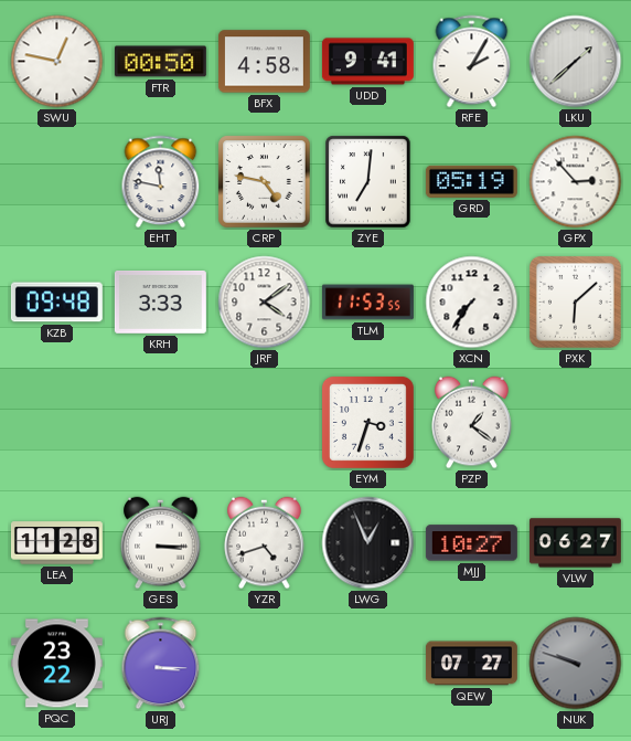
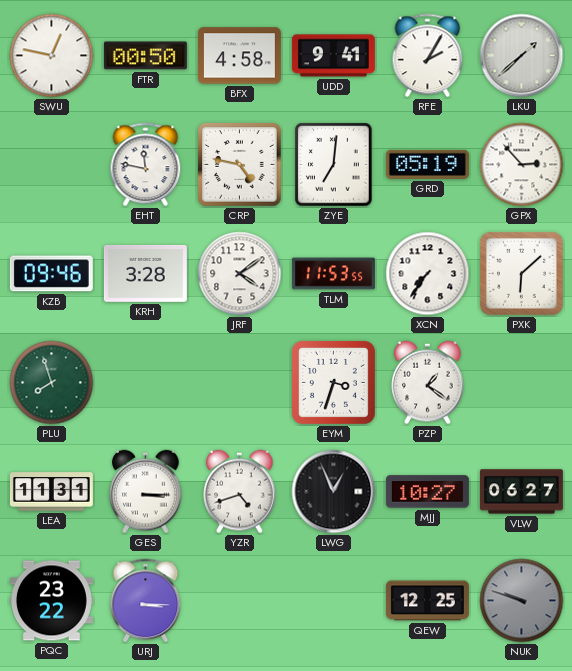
KZB: 09:48 -> 09:46
KRH: 3:33 -> 3:28
PLU: none -> 7:57
LEA: 11:28 -> 11:31
QEW: 07:27 -> 12:25
